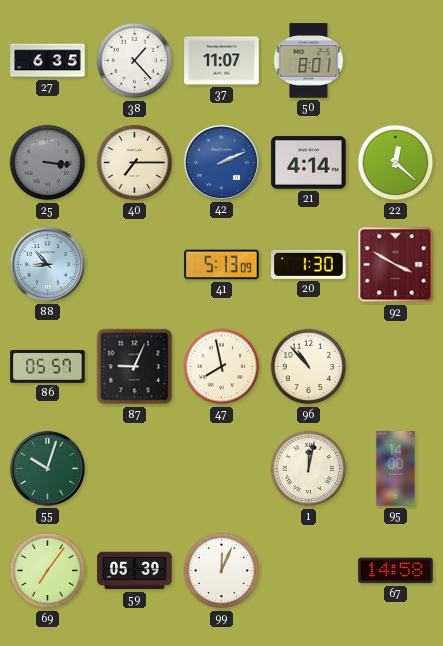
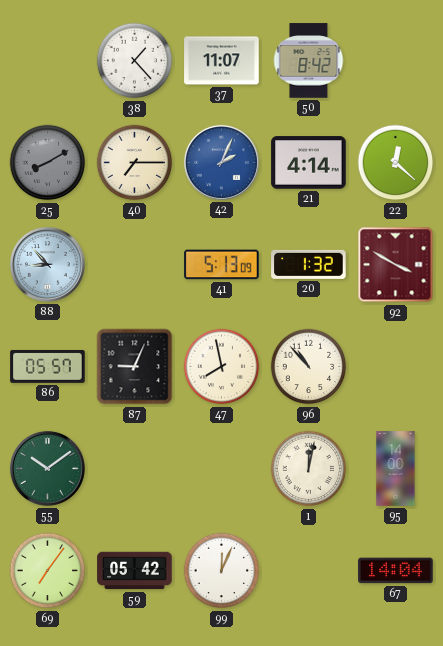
27: 6:35 -> none
50: 8:01 -> 8:42
25: 3:16 -> 8:10
42: 2:11 -> 2:04
20: 1:30 -> 1:32
55: 10:03 -> 10:09
59: 05:39 -> 05:42
67: 14:58 -> 14:04
